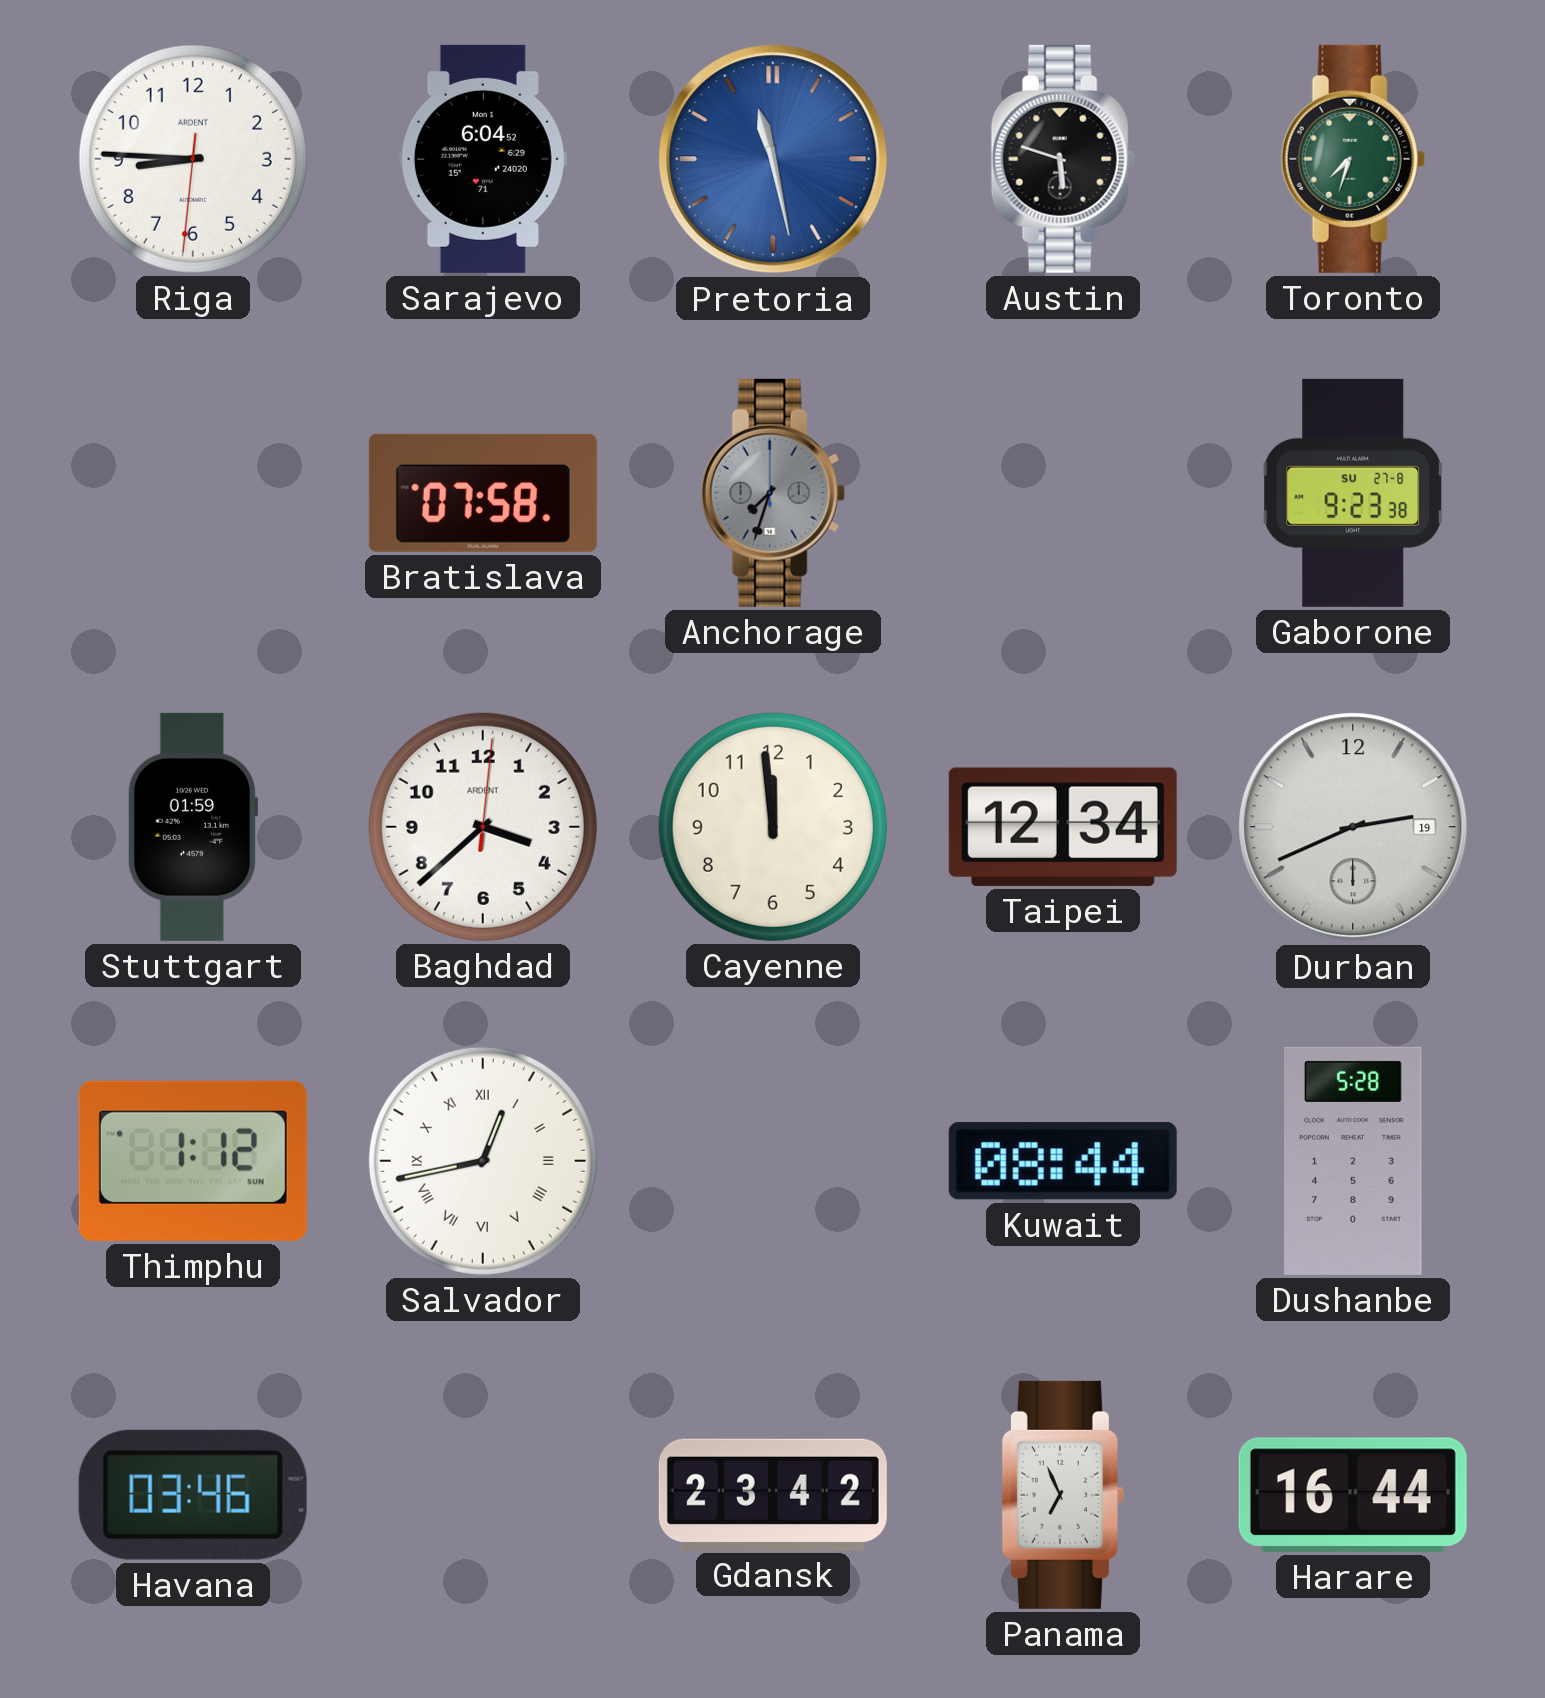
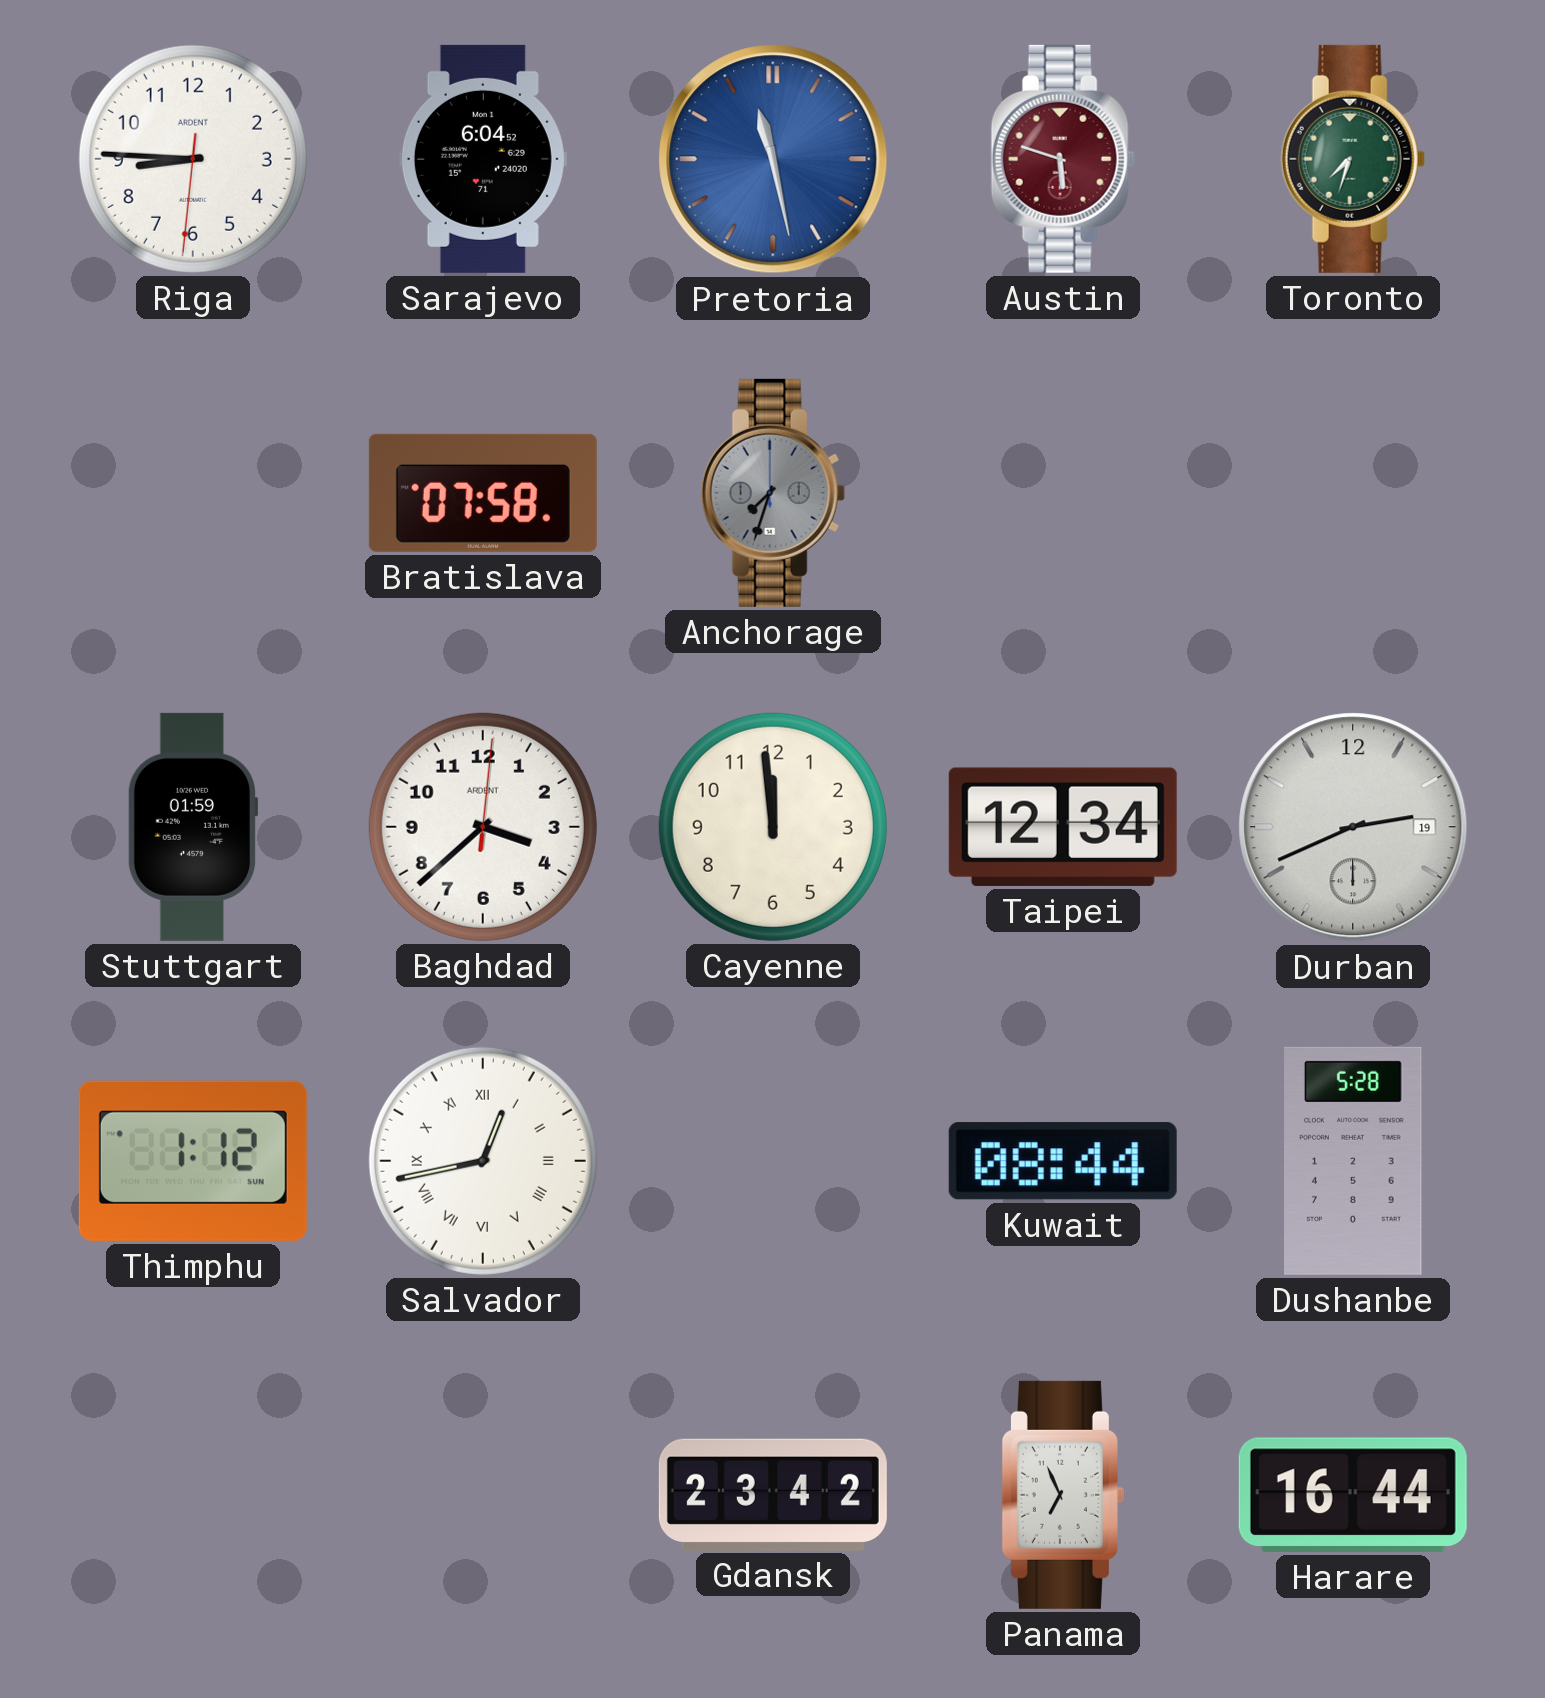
Austin dial: black -> burgundy
Gaborone: 9:23 -> none
Havana: 03:46 -> none
